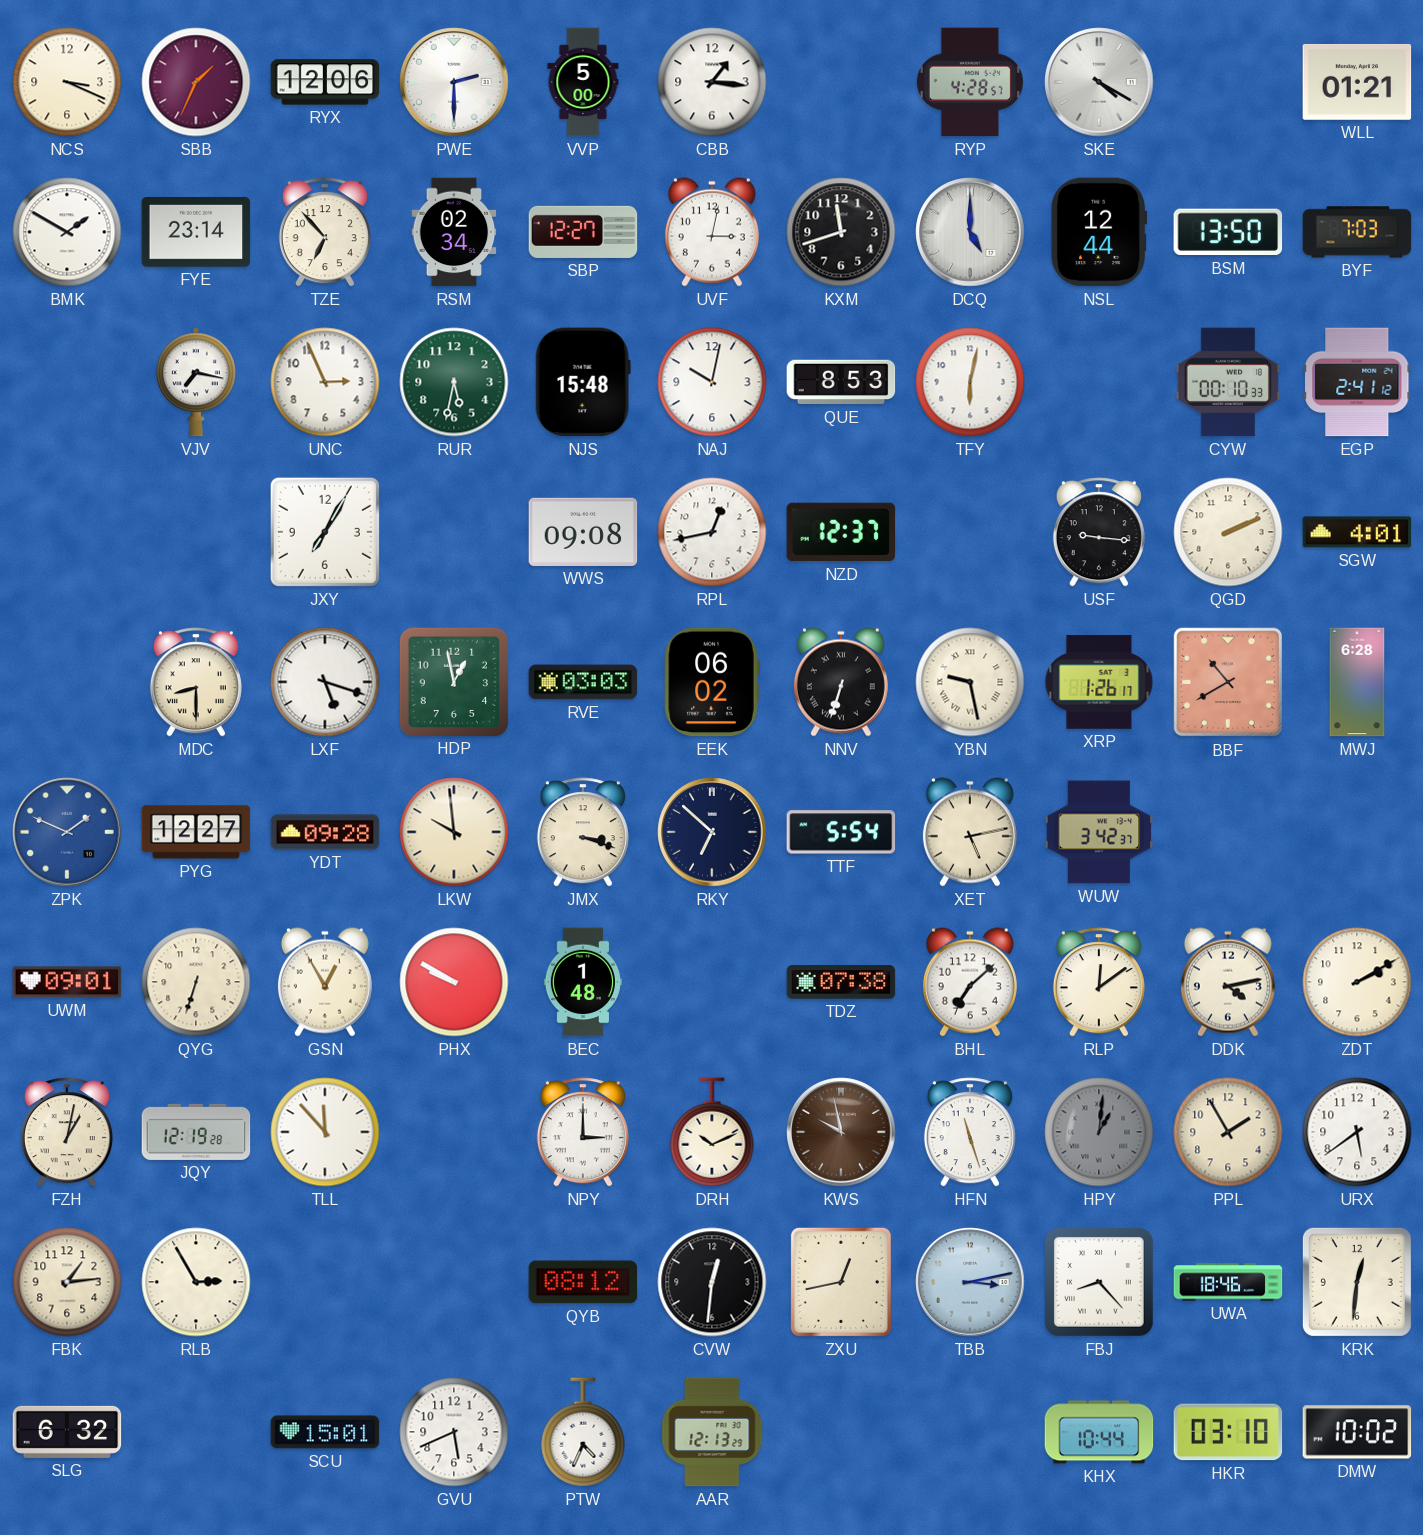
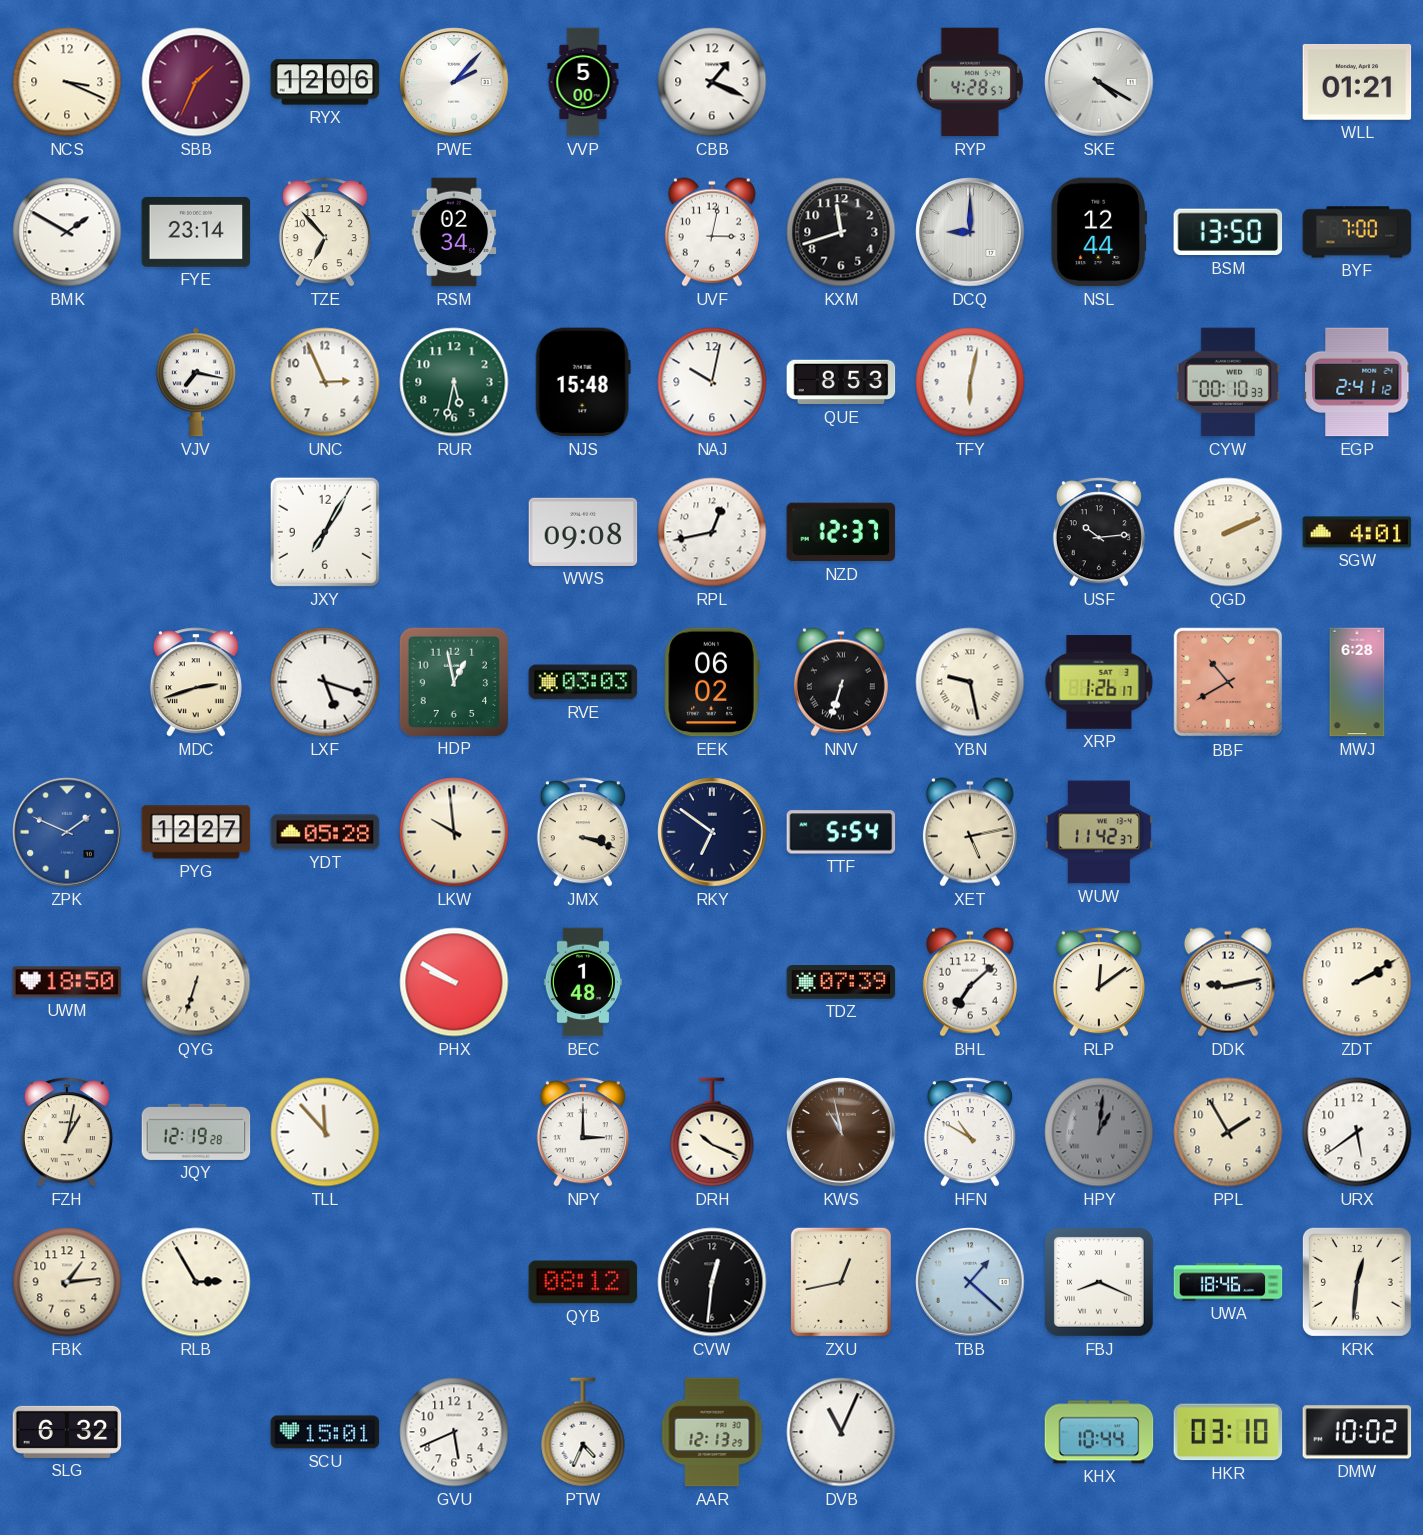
PWE: 2:30 -> 2:07
CBB: 1:16 -> 1:19
SBP: 12:27 -> none
DCQ: 5:00 -> 9:00
BYF: 7:03 -> 7:00
USF: 9:16 -> 10:14
MDC: 8:30 -> 2:42
YDT: 09:28 -> 05:28
RKY: 6:52 -> 6:51
WUW: 3:42 -> 11:42
UWM: 09:01 -> 18:50
GSN: 12:55 -> none
TDZ: 07:38 -> 07:39
DDK: 4:13 -> 9:13
DRH: 10:11 -> 10:19
KWS: 9:58 -> 10:58
HFN: 11:27 -> 10:50
TBB: 3:13 -> 1:22
FBJ: 8:23 -> 8:19
DVB: none -> 11:04
